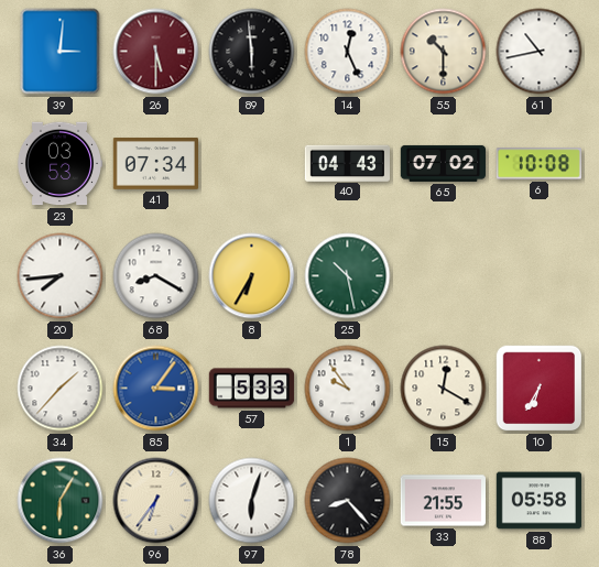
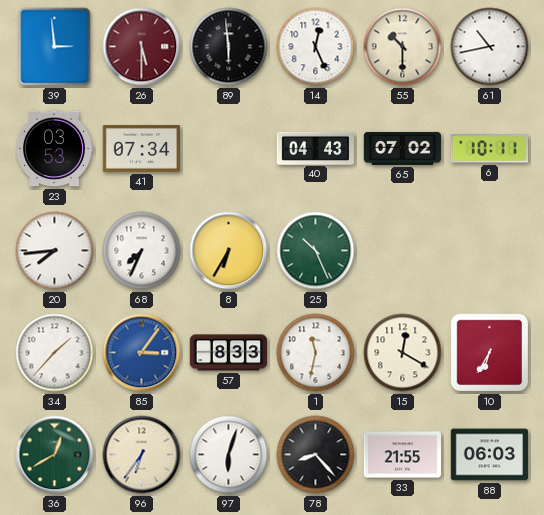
39: 3:01 -> 2:59
6: 10:08 -> 10:11
68: 8:20 -> 7:34
25: 10:28 -> 10:26
57: 5:33 -> 8:33
1: 9:54 -> 11:32
36: 6:05 -> 12:40
88: 05:58 -> 06:03
